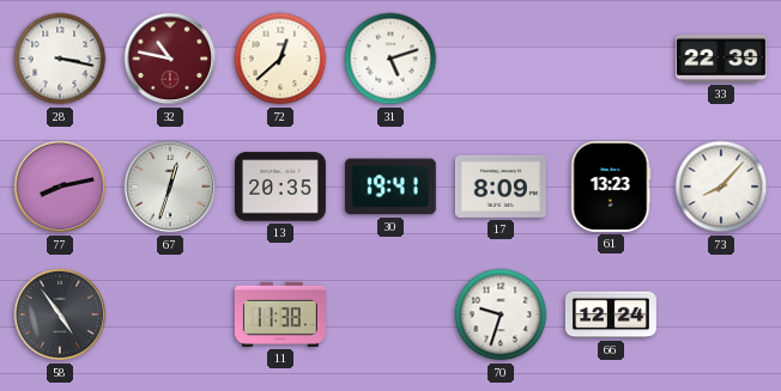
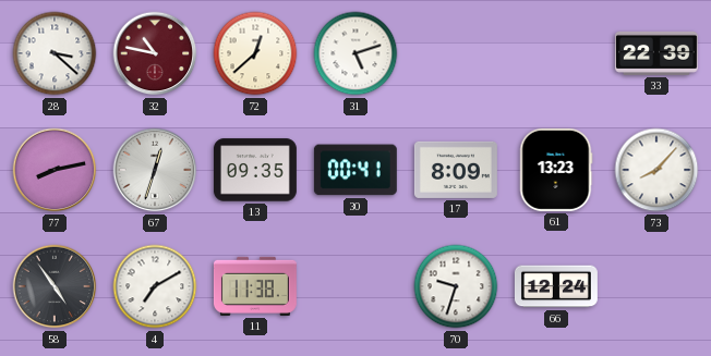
28: 3:17 -> 3:22
13: 20:35 -> 09:35
30: 19:41 -> 00:41
4: none -> 7:10
